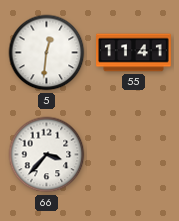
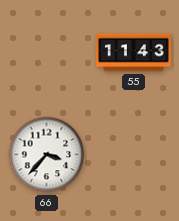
5: 12:31 -> none
55: 11:41 -> 11:43
